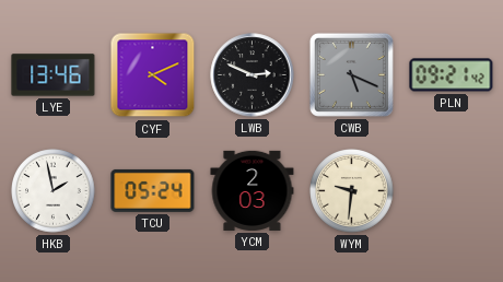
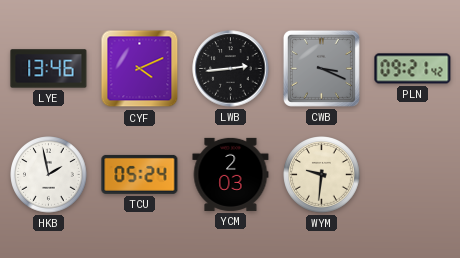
LWB: 2:49 -> 2:44
CWB: 5:19 -> 3:19
